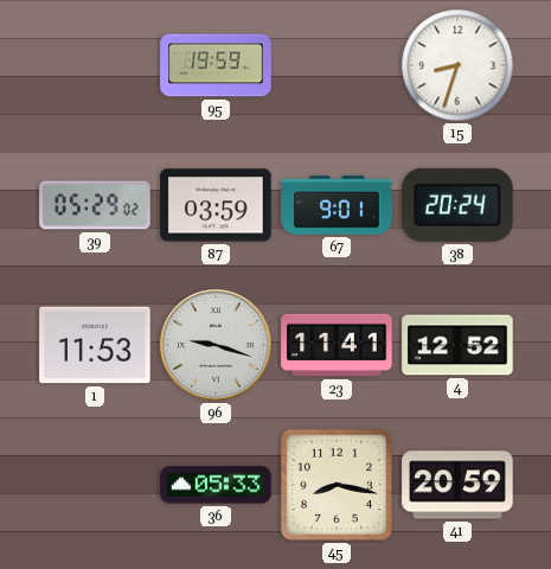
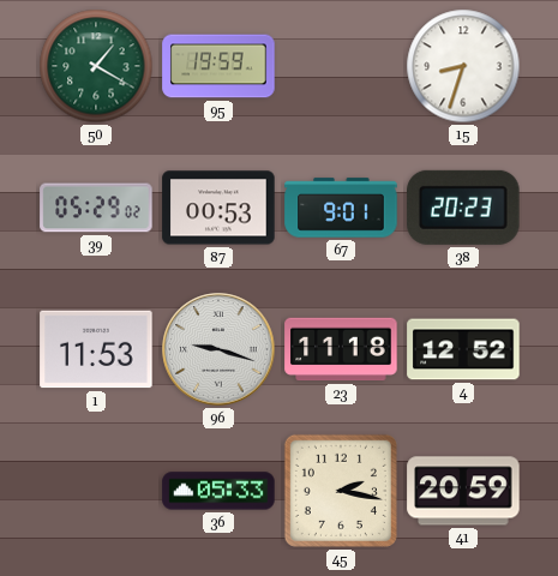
50: none -> 1:20
87: 03:59 -> 00:53
38: 20:24 -> 20:23
23: 11:41 -> 11:18
45: 8:17 -> 2:17
